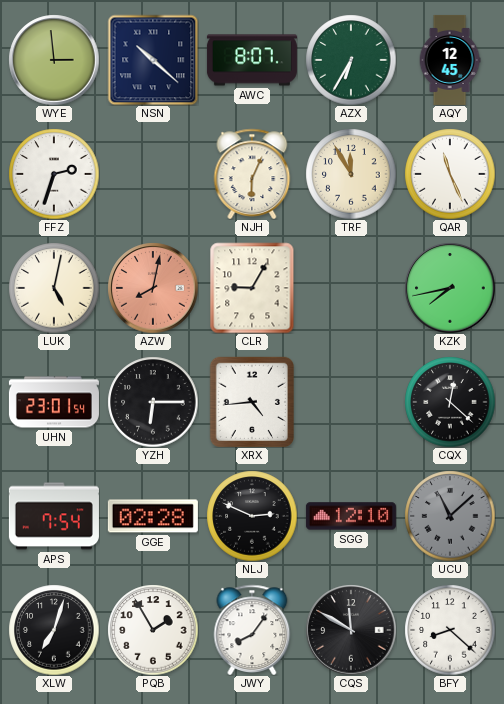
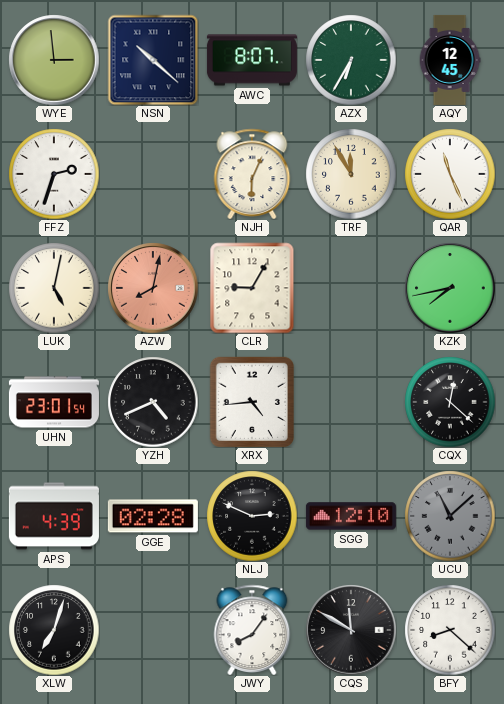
YZH: 6:15 -> 4:41
APS: 7:54 -> 4:39
PQB: 1:55 -> none
